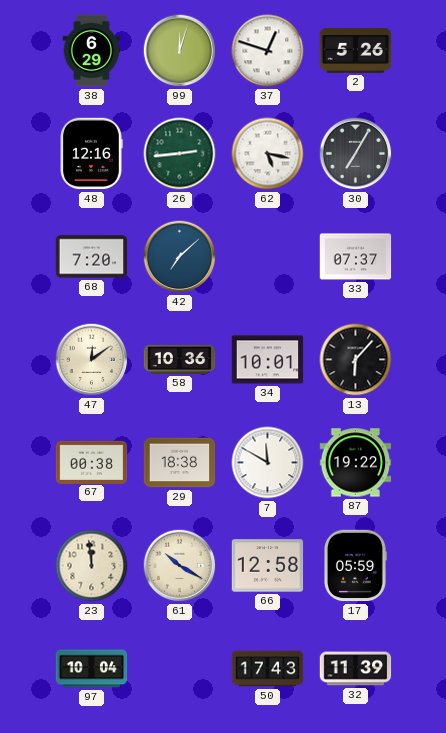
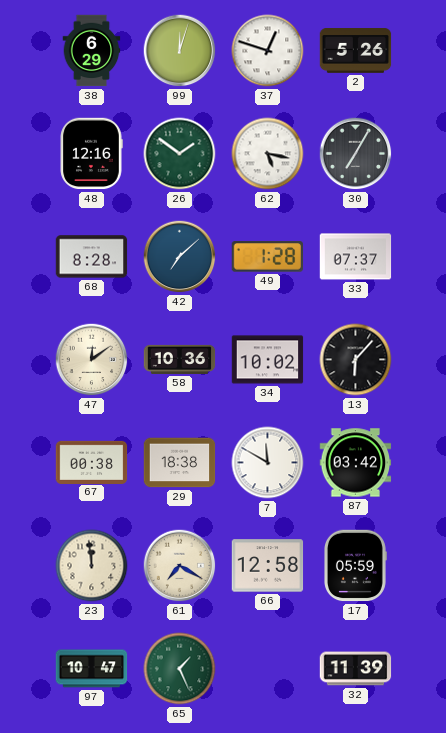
26: 2:44 -> 1:51
68: 7:20 -> 8:28
49: none -> 1:28
34: 10:01 -> 10:02
87: 19:22 -> 03:42
61: 10:20 -> 7:20
97: 10:04 -> 10:47
65: none -> 1:26
50: 17:43 -> none
